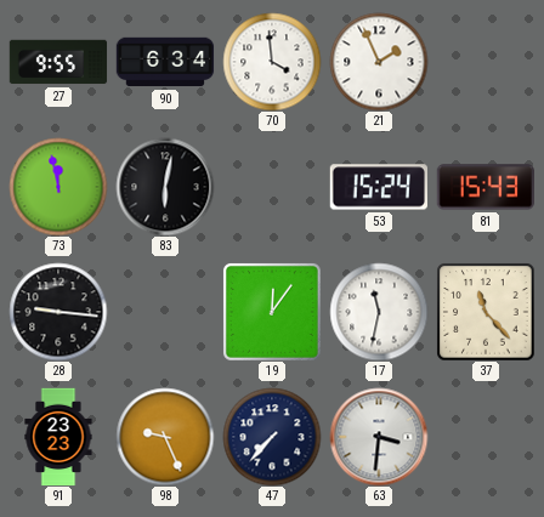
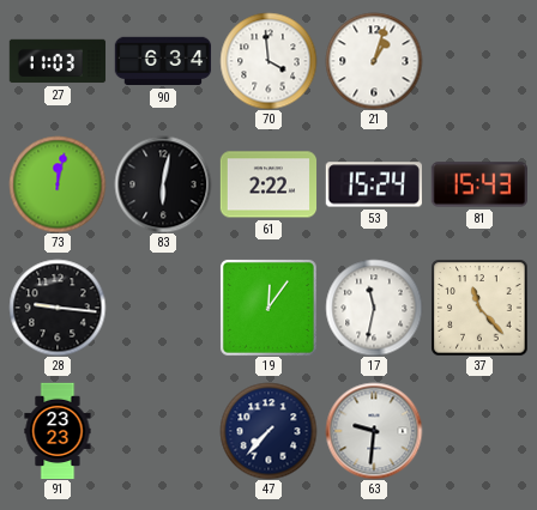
27: 9:55 -> 11:03
21: 1:56 -> 1:03
73: 11:58 -> 12:02
61: none -> 2:22
98: 9:26 -> none
63: 3:31 -> 9:31
